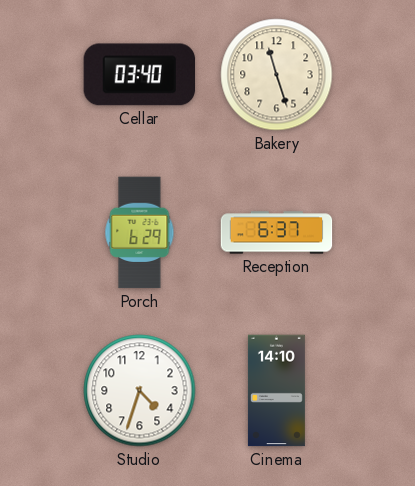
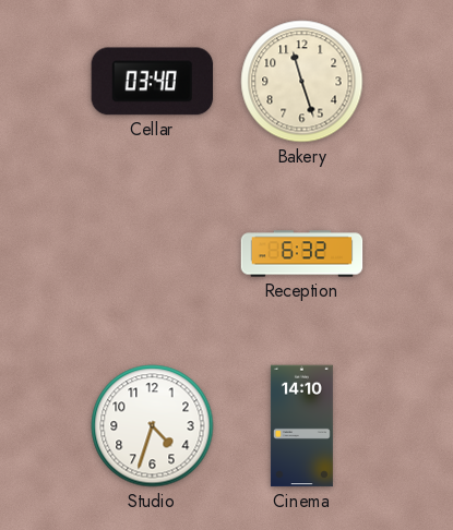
Porch: 6:29 -> none
Reception: 6:37 -> 6:32
